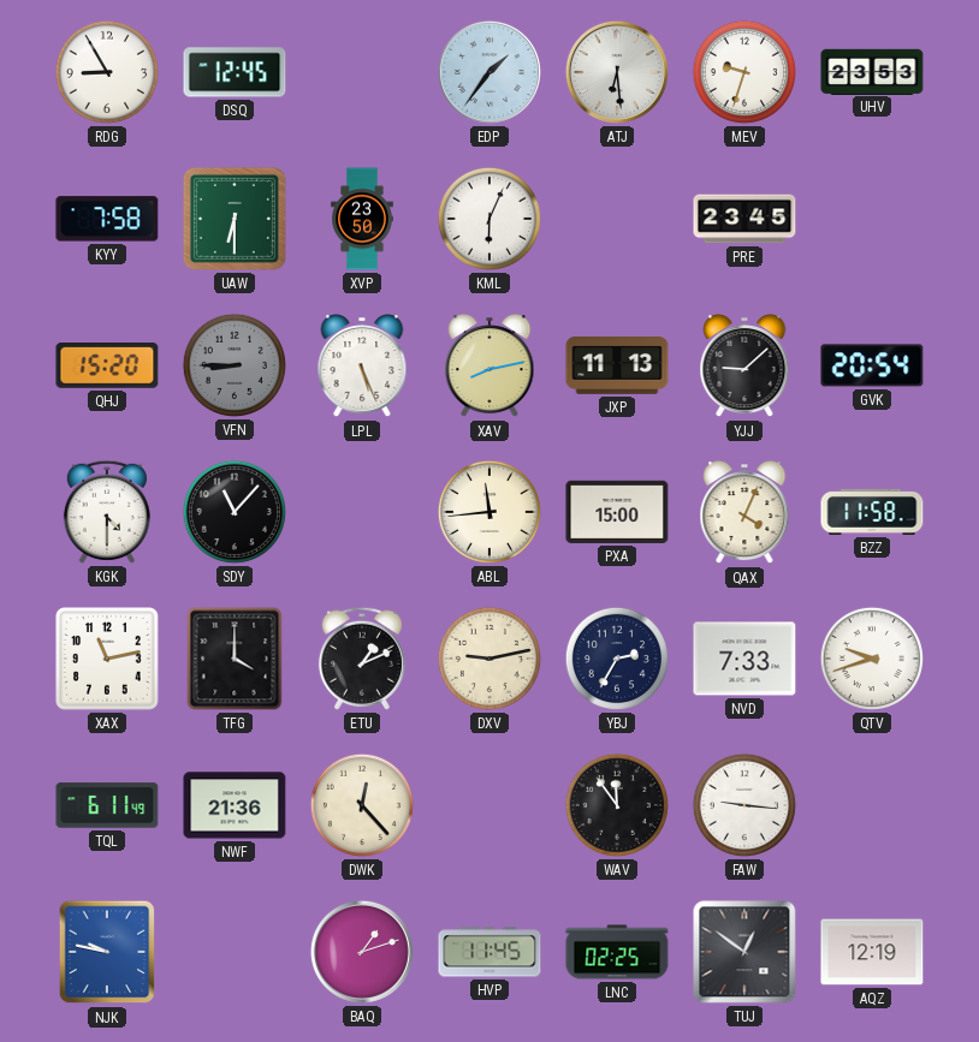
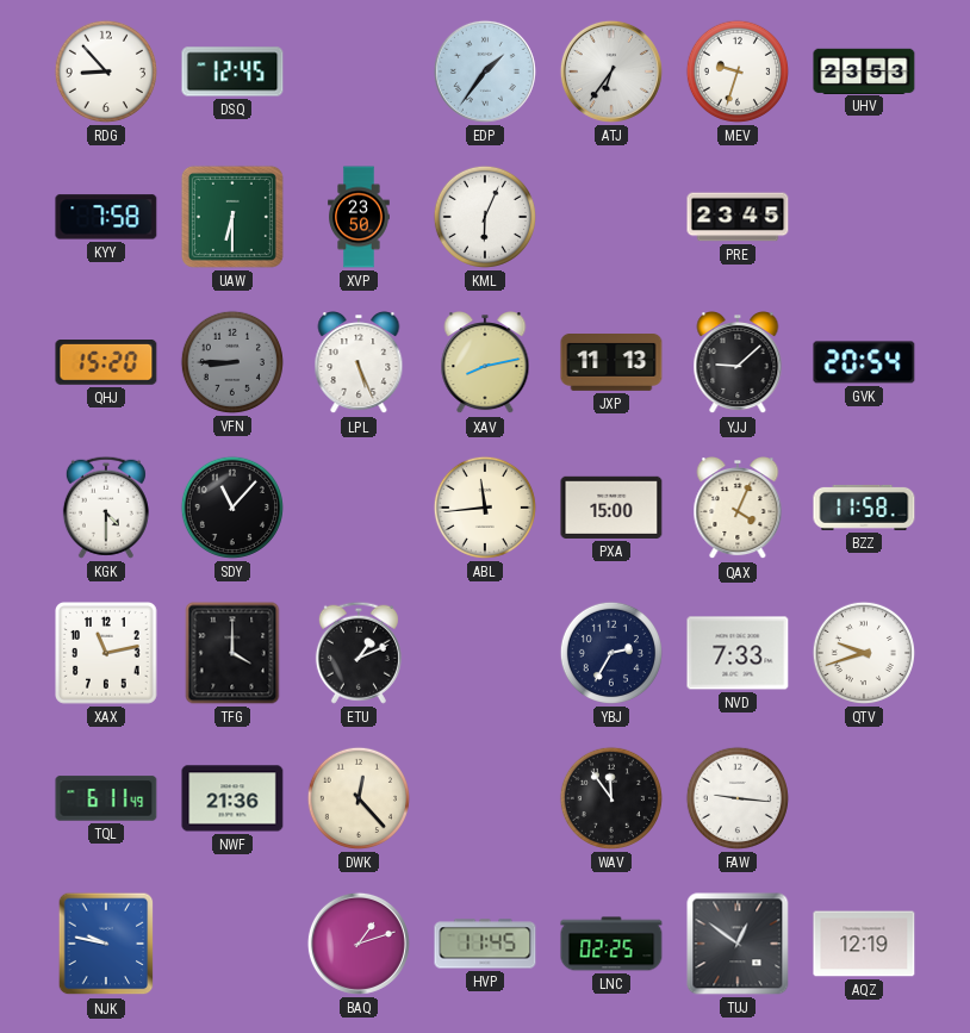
RDG: 8:55 -> 8:53
ATJ: 6:29 -> 6:36
DXV: 9:13 -> none
